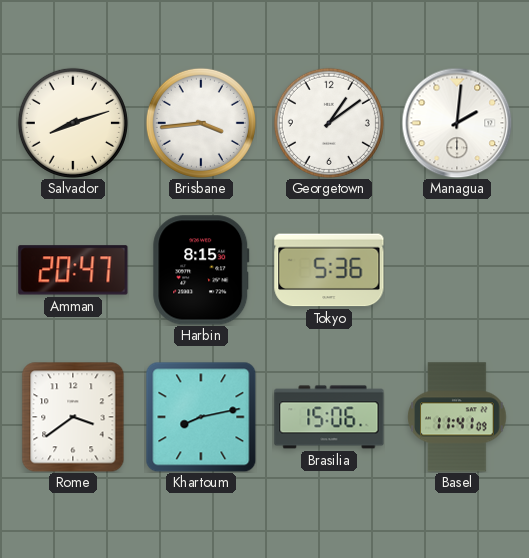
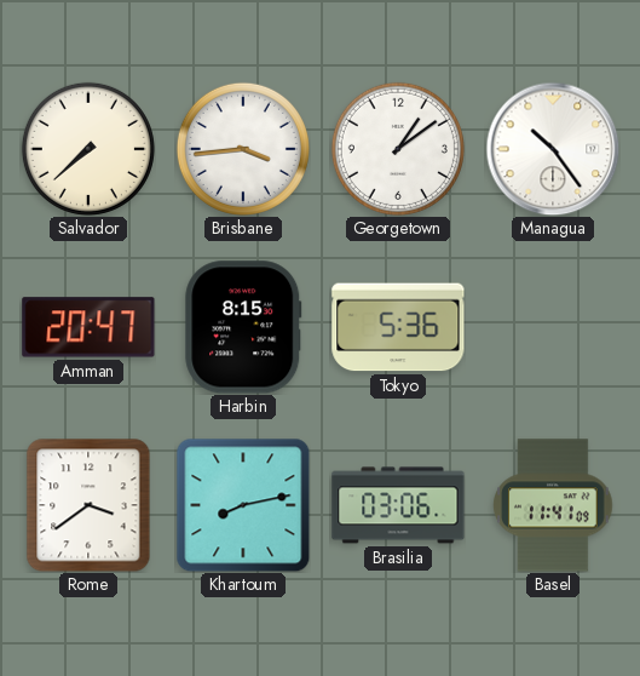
Salvador: 8:12 -> 7:38
Managua: 2:01 -> 10:24
Brasilia: 15:06 -> 03:06
